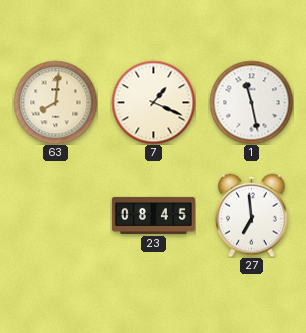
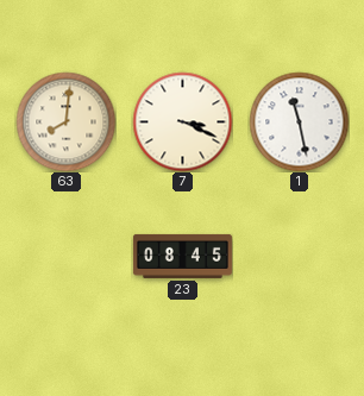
7: 1:19 -> 3:19
27: 6:59 -> none
